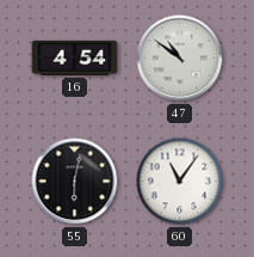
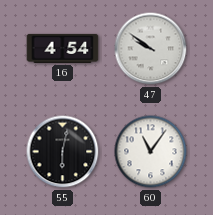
47: 10:51 -> 9:51
